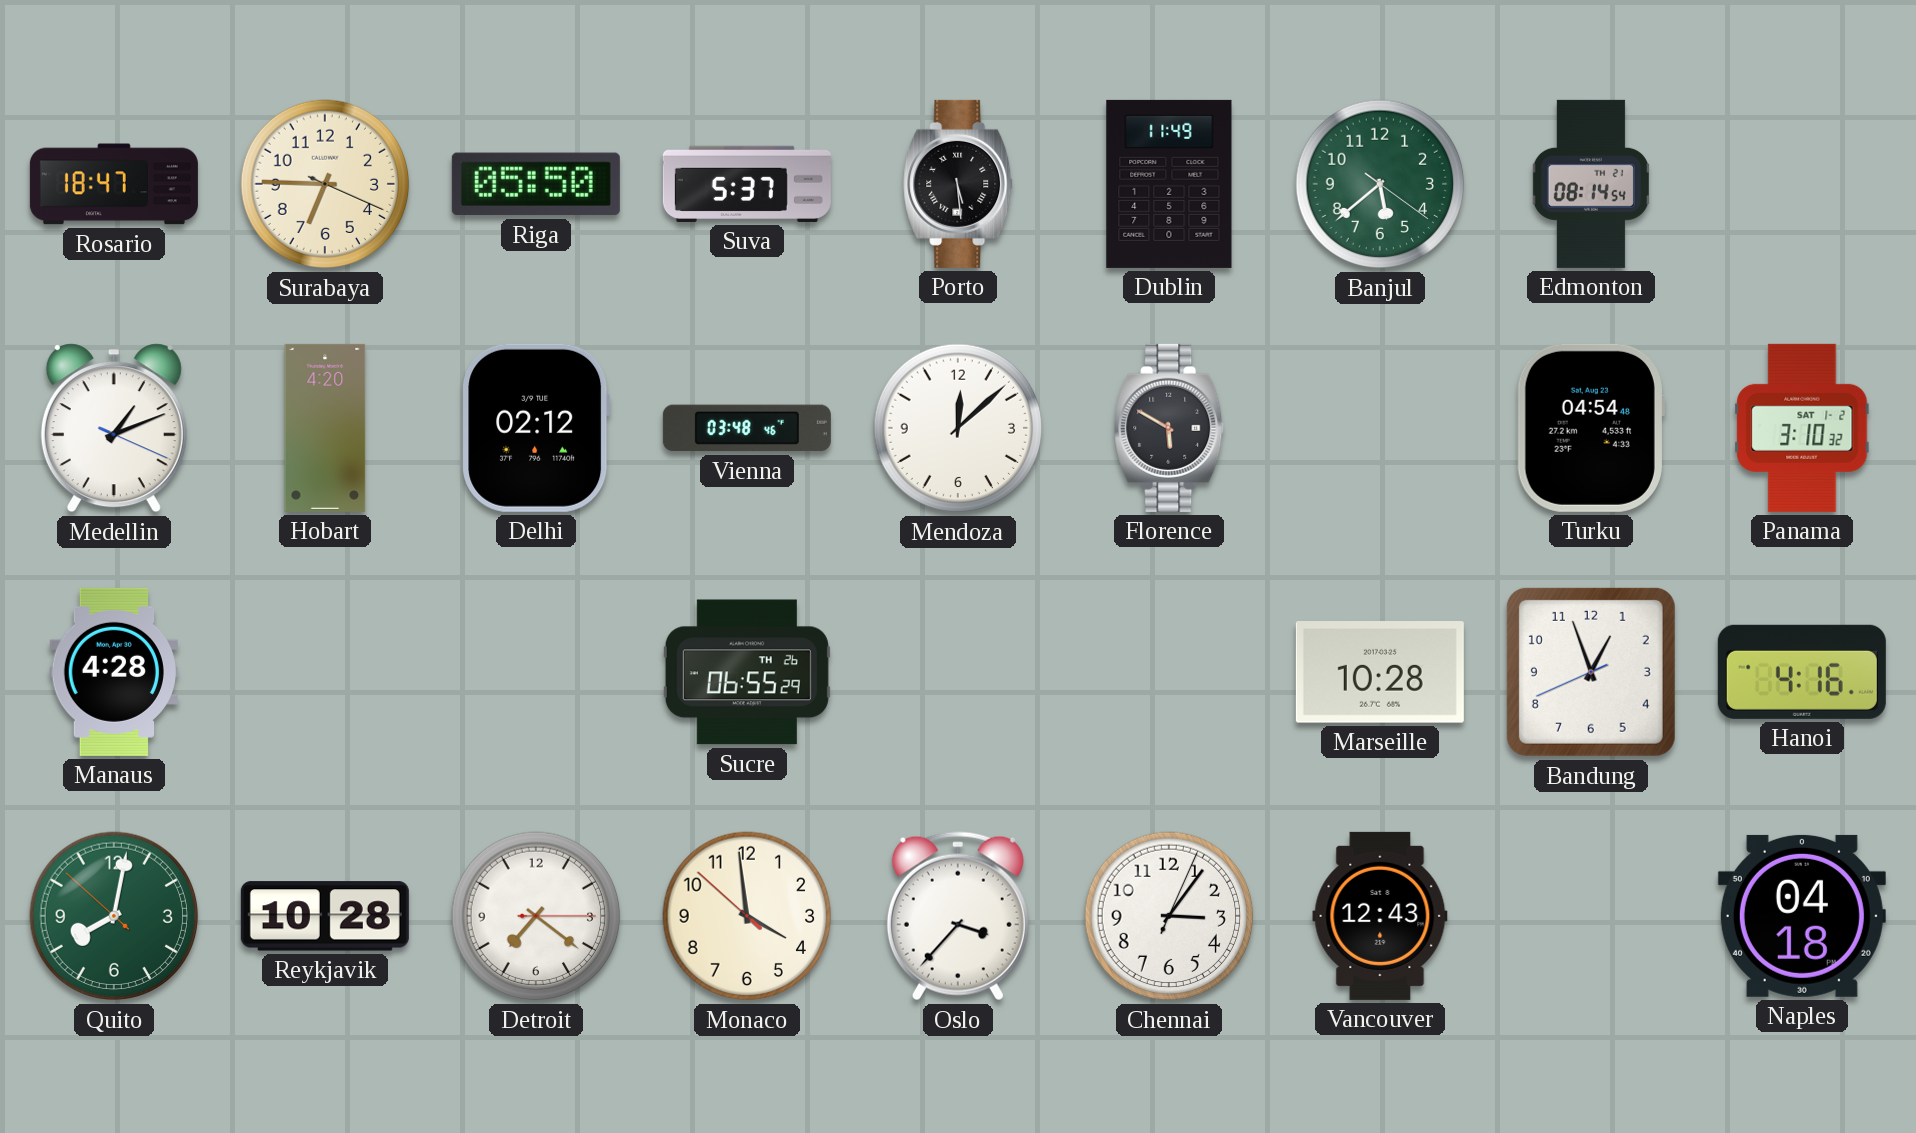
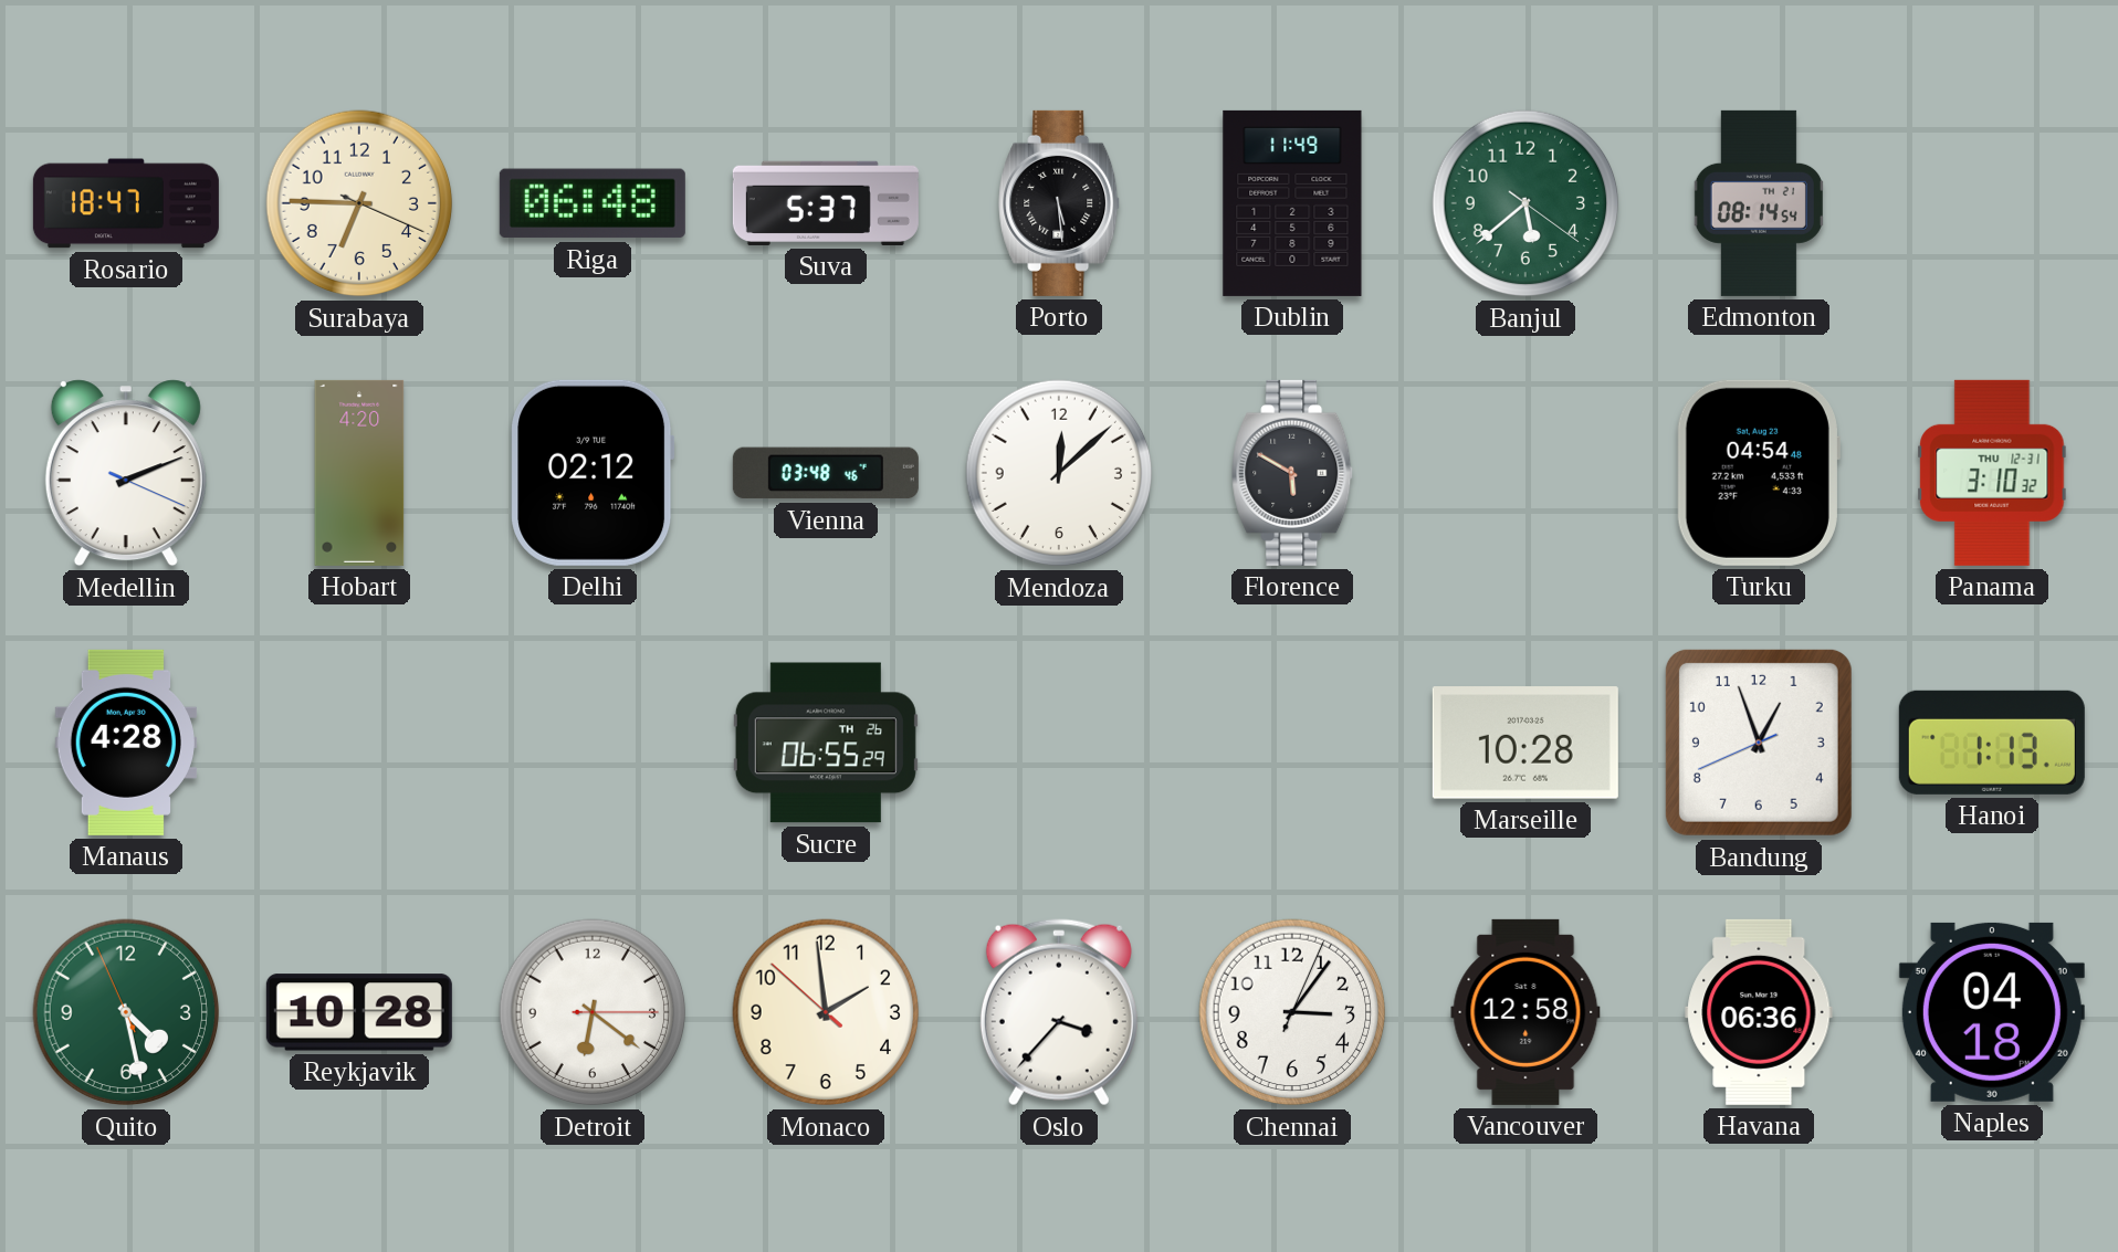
Riga: 05:50 -> 06:48
Medellin: 1:11 -> 2:11
Panama date: SAT 1-2 -> THU 12-31
Hanoi: 4:16 -> 1:13
Quito: 8:01 -> 4:27
Detroit: 7:21 -> 6:21
Monaco: 3:58 -> 1:58
Vancouver: 12:43 -> 12:58
Havana: none -> 06:36
